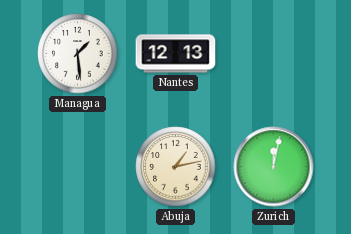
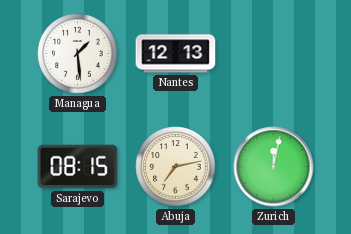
Sarajevo: none -> 08:15
Abuja: 1:13 -> 7:13
